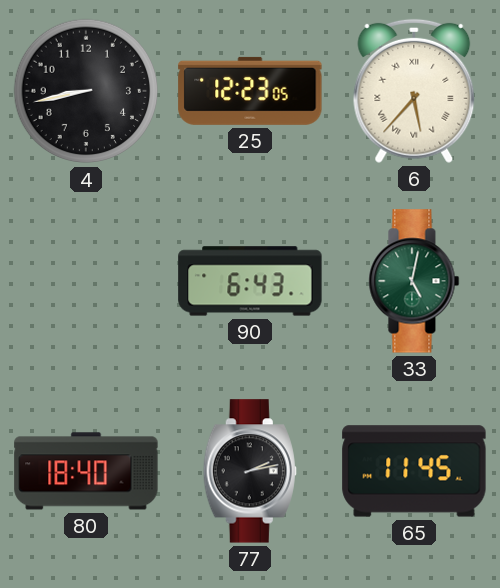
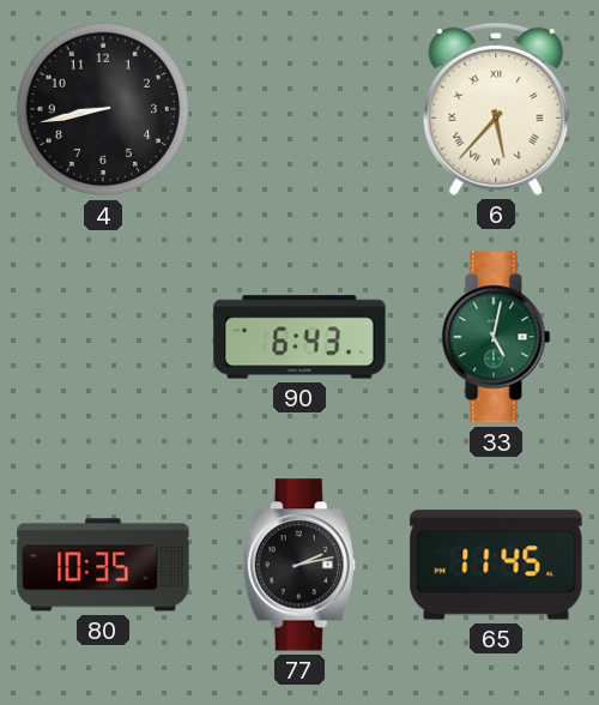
25: 12:23 -> none
80: 18:40 -> 10:35
